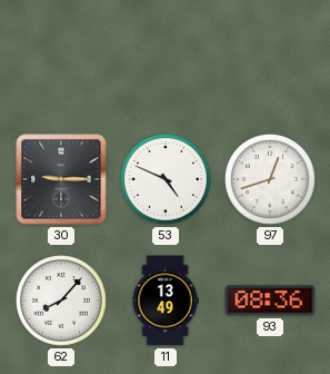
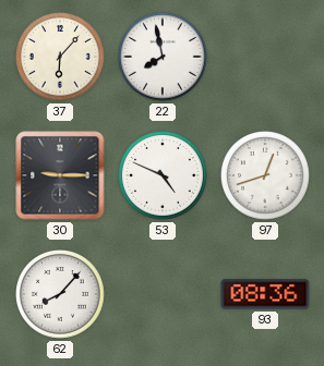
37: none -> 6:07
22: none -> 7:58
11: 13:49 -> none
